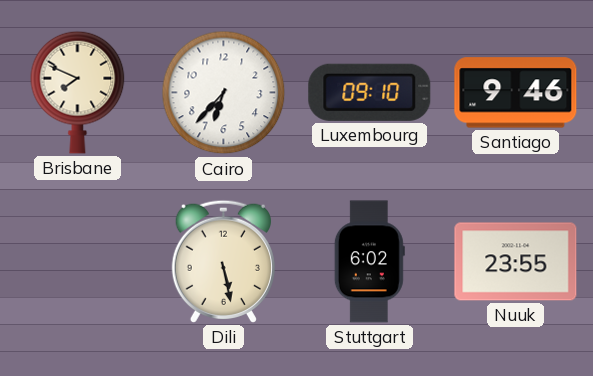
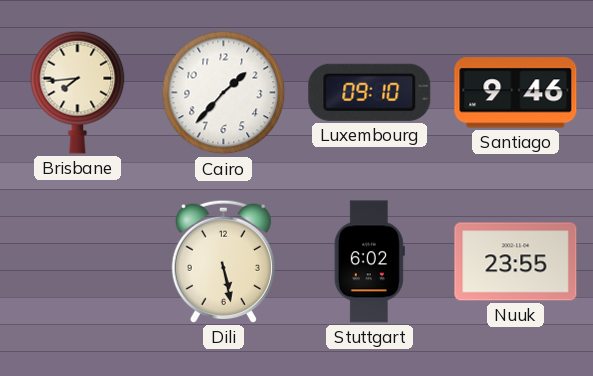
Brisbane: 7:49 -> 7:44
Cairo: 6:37 -> 1:37
